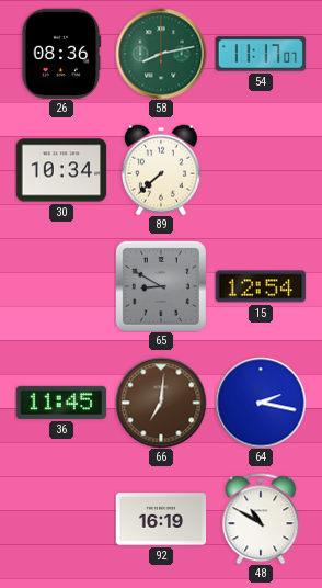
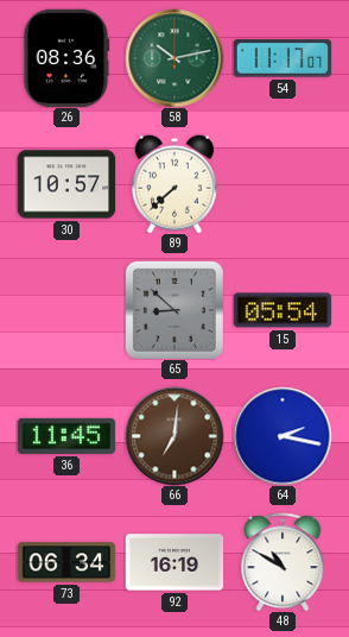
58: 8:13 -> 10:13
30: 10:34 -> 10:57
65: 8:50 -> 8:52
15: 12:54 -> 05:54
73: none -> 06:34
